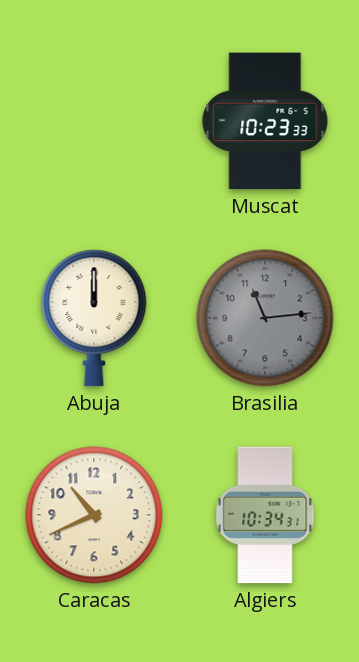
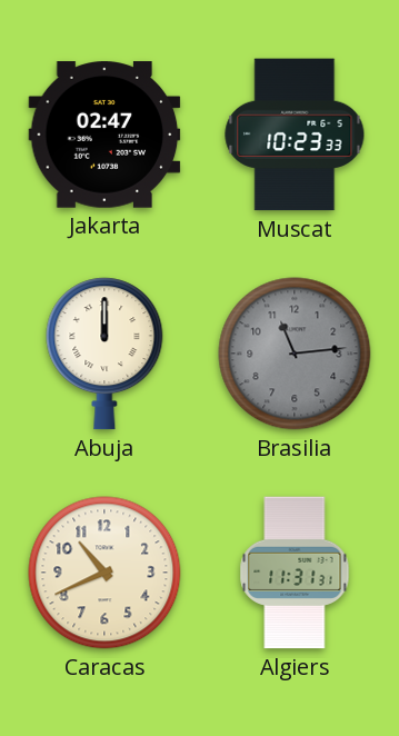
Jakarta: none -> 02:47
Algiers: 10:34 -> 11:31
